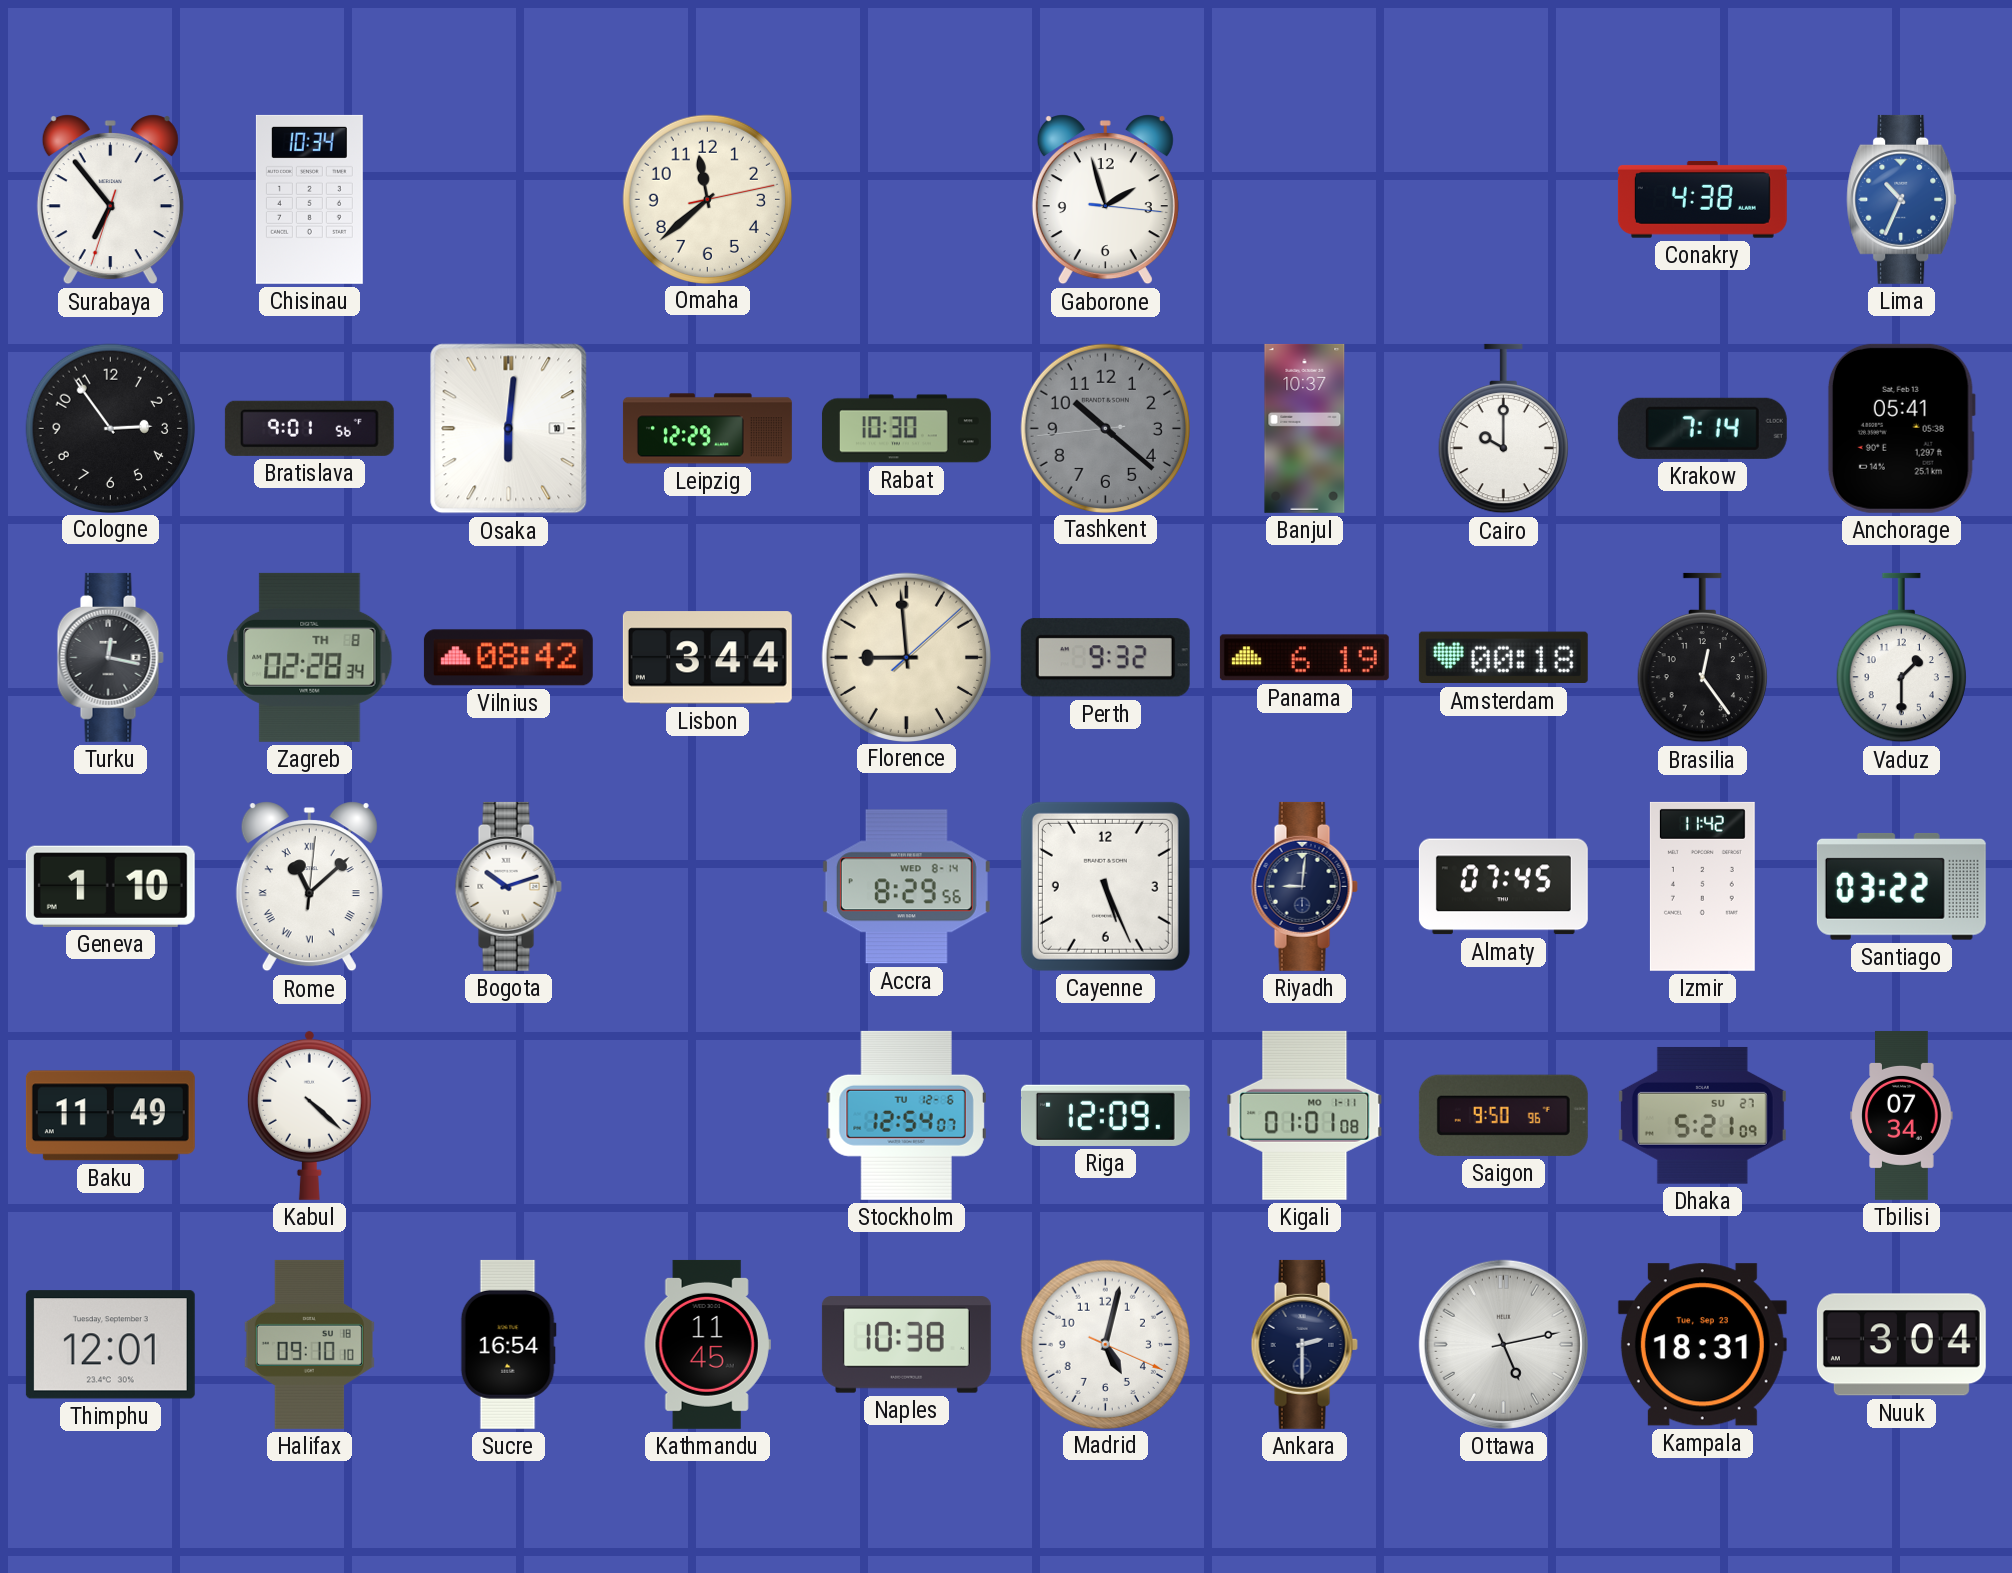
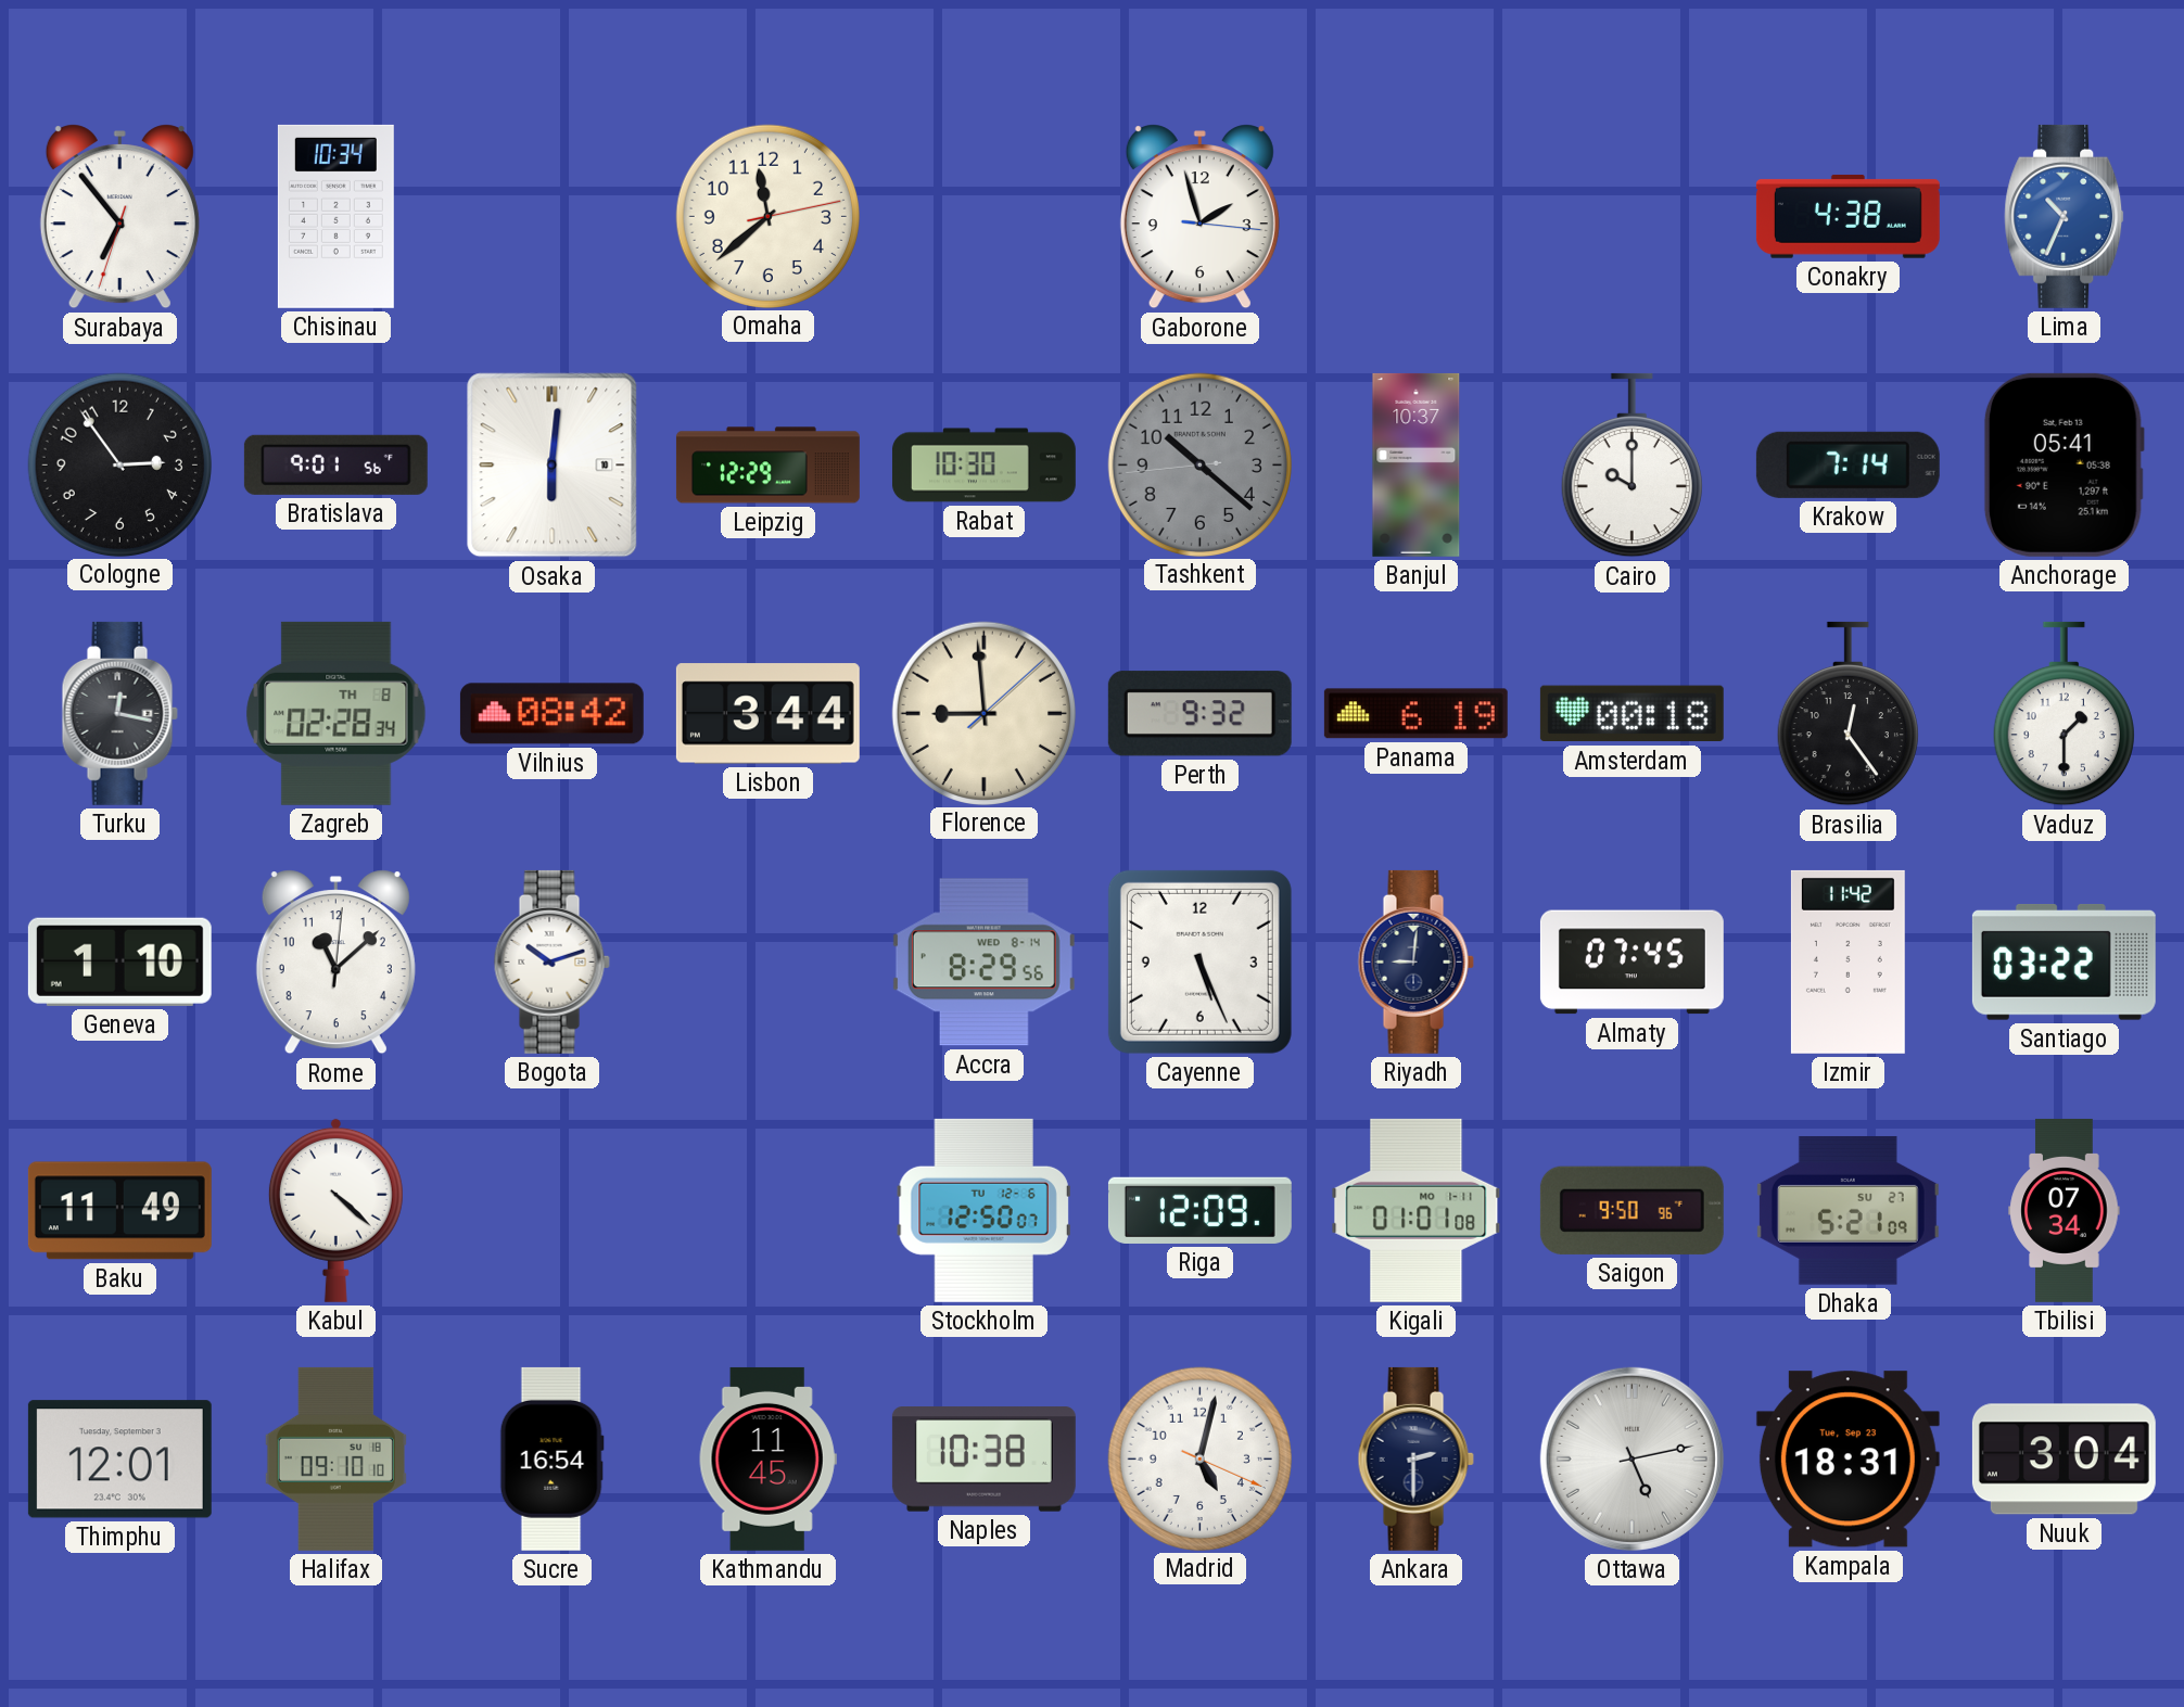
Rome numerals: Roman -> Arabic
Stockholm: 12:54 -> 12:50
